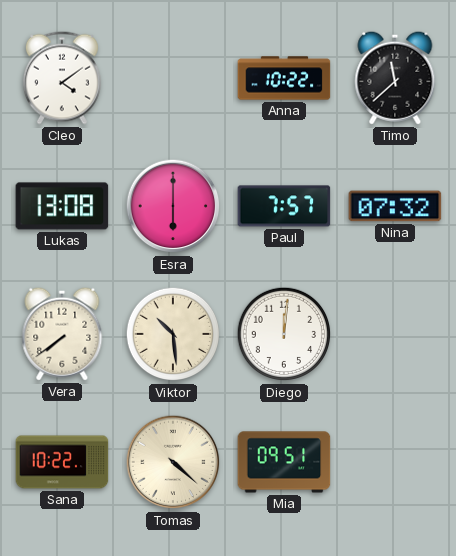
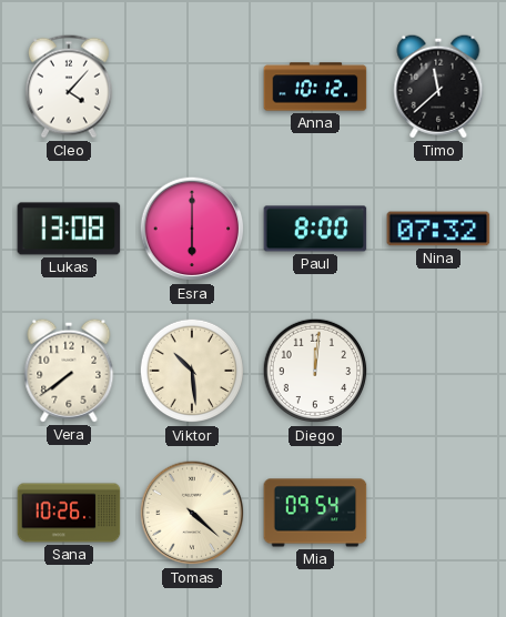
Cleo: 4:09 -> 4:07
Anna: 10:22 -> 10:12
Paul: 7:57 -> 8:00
Sana: 10:22 -> 10:26
Mia: 09:51 -> 09:54
